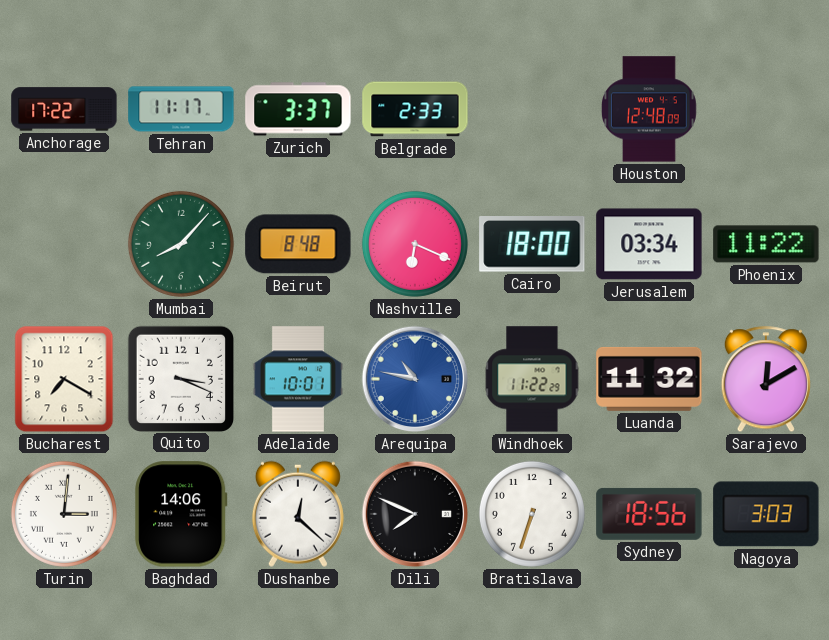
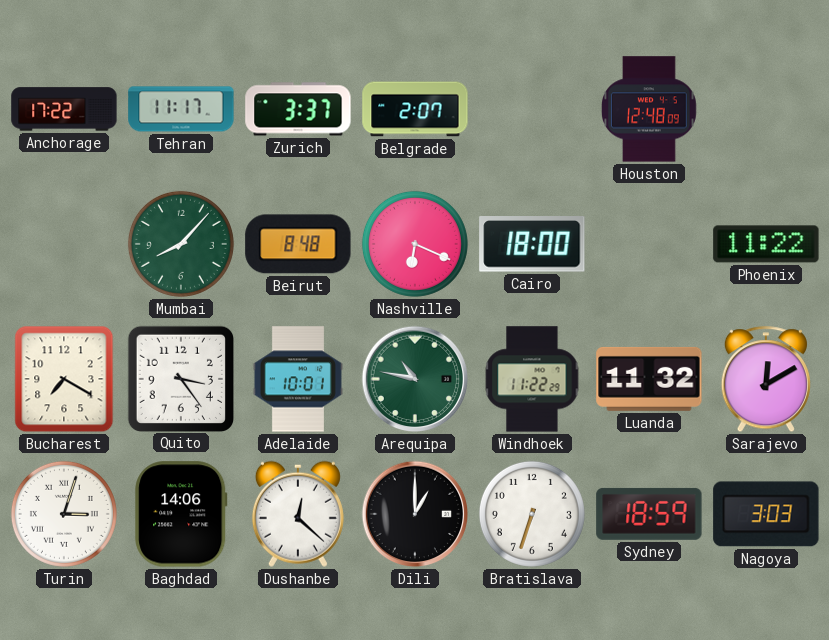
Belgrade: 2:33 -> 2:07
Jerusalem: 03:34 -> none
Quito: 3:19 -> 3:24
Arequipa dial: blue -> green
Turin: 3:01 -> 3:03
Dili: 7:49 -> 1:00
Sydney: 18:56 -> 18:59
